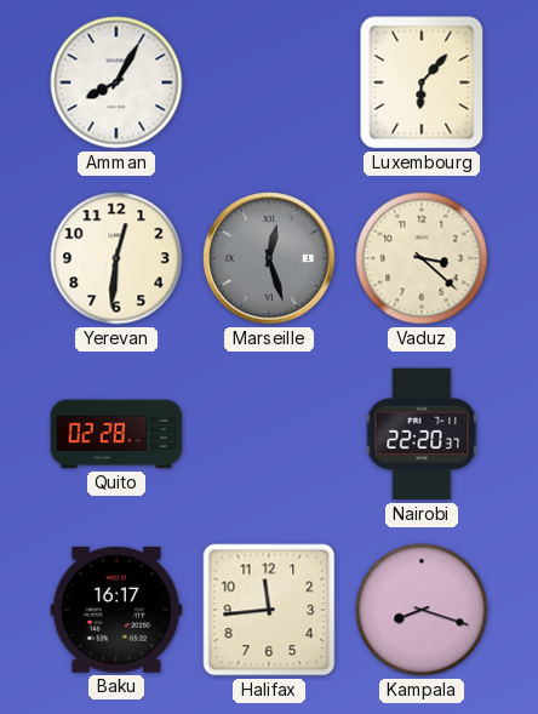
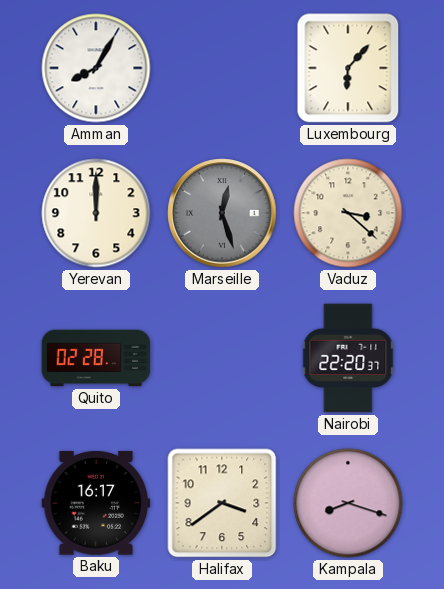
Yerevan: 12:31 -> 12:00
Halifax: 11:44 -> 3:39
